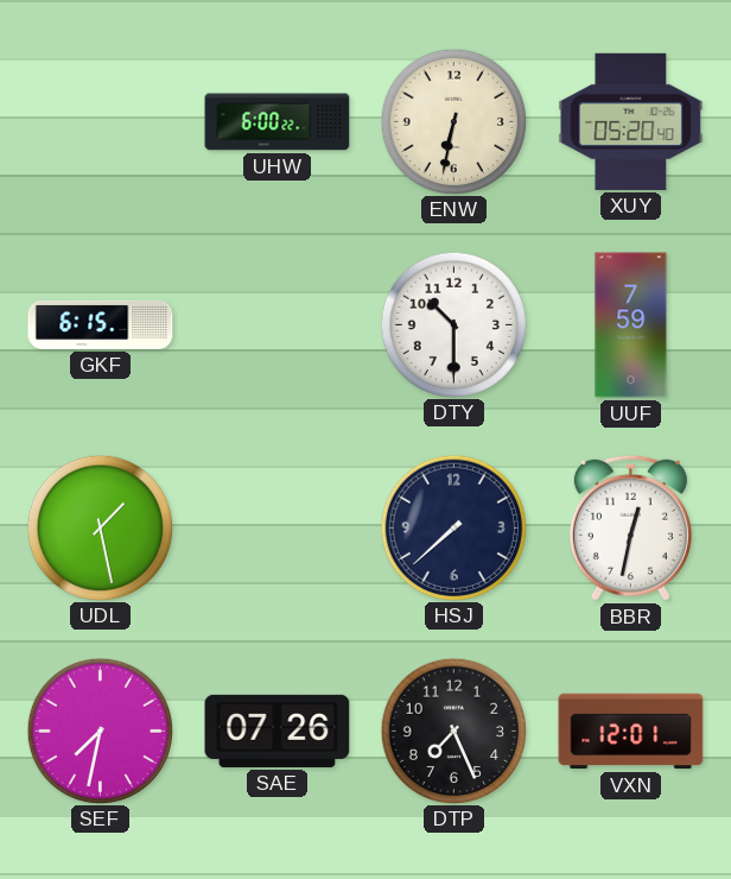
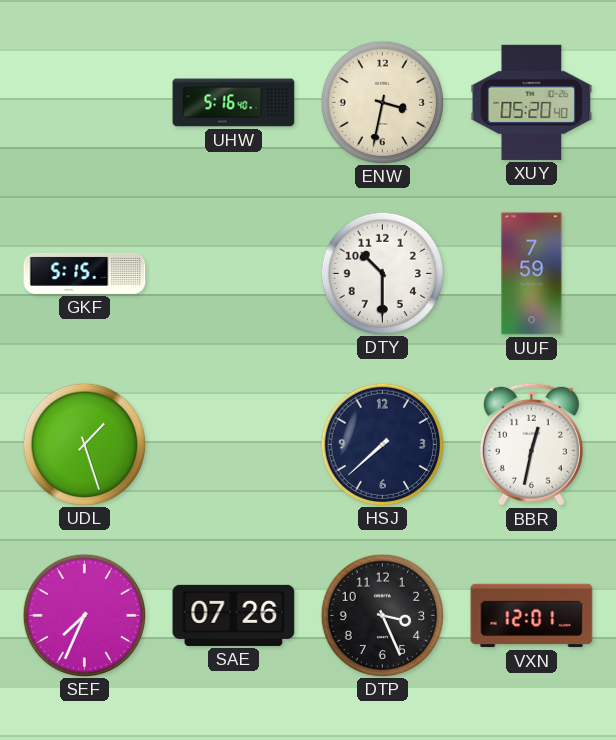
UHW: 6:00 -> 5:16
ENW: 6:32 -> 3:32
GKF: 6:15 -> 5:15
UDL: 1:28 -> 1:27
SEF: 7:32 -> 7:34
DTP: 7:26 -> 3:26
